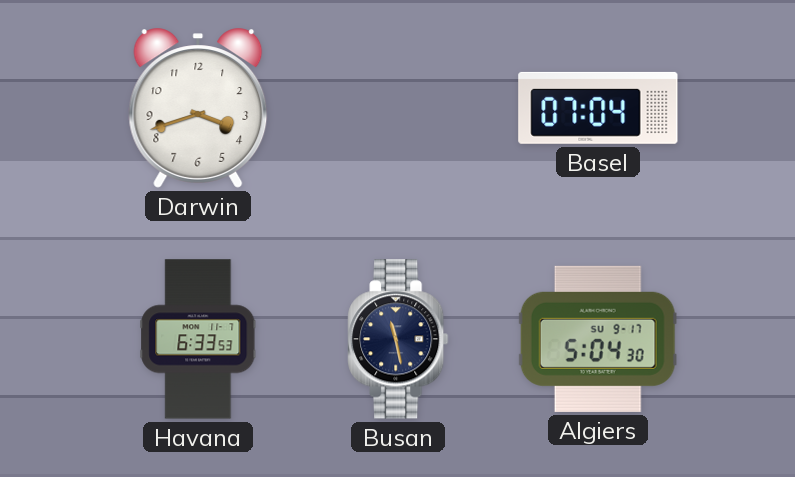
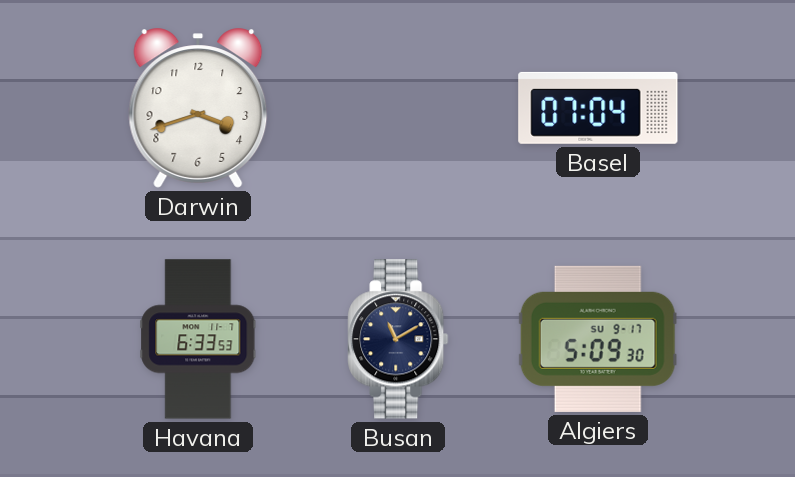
Busan: 11:28 -> 11:10
Algiers: 5:04 -> 5:09
